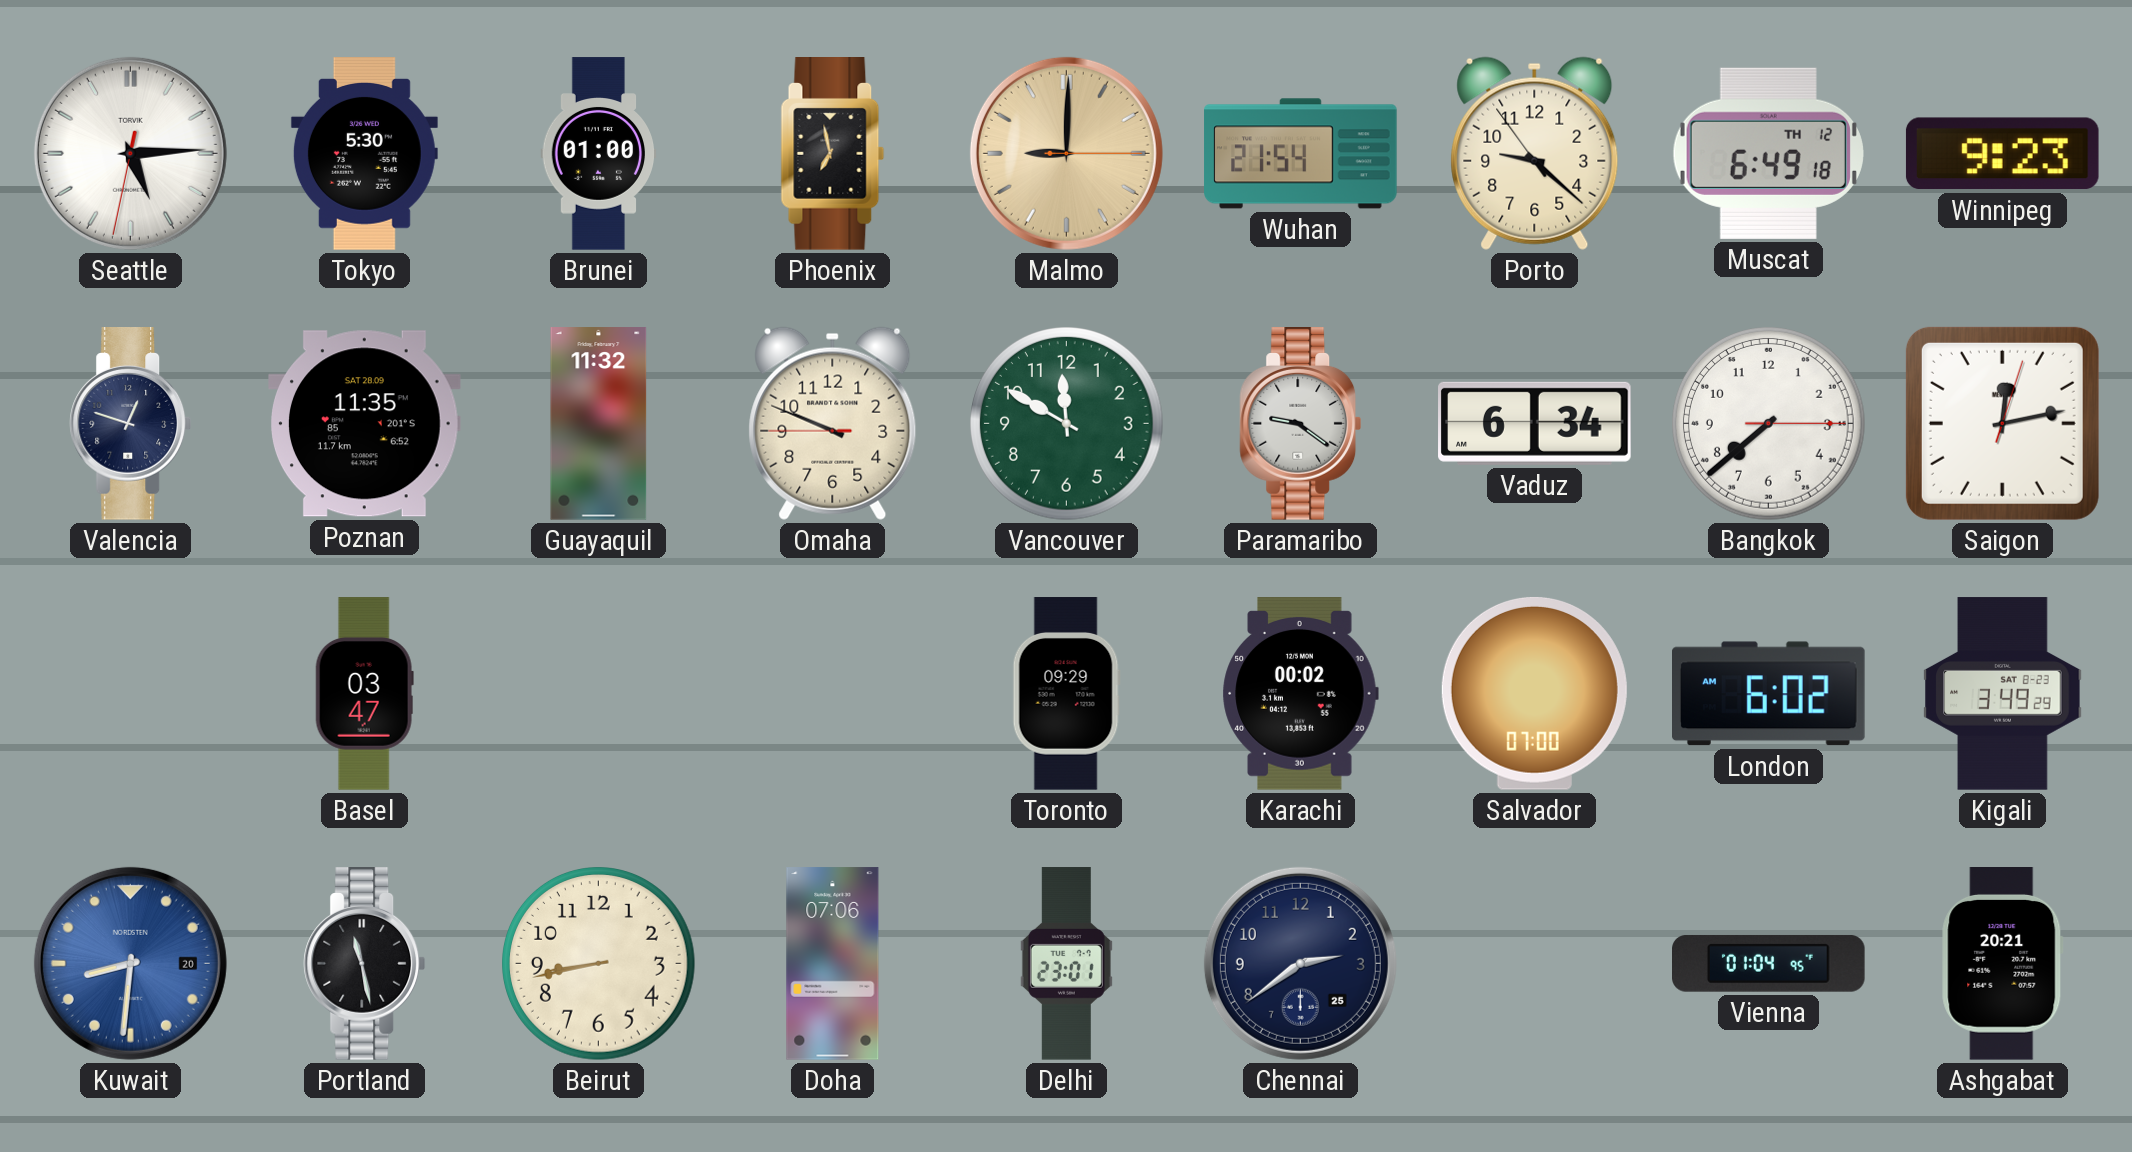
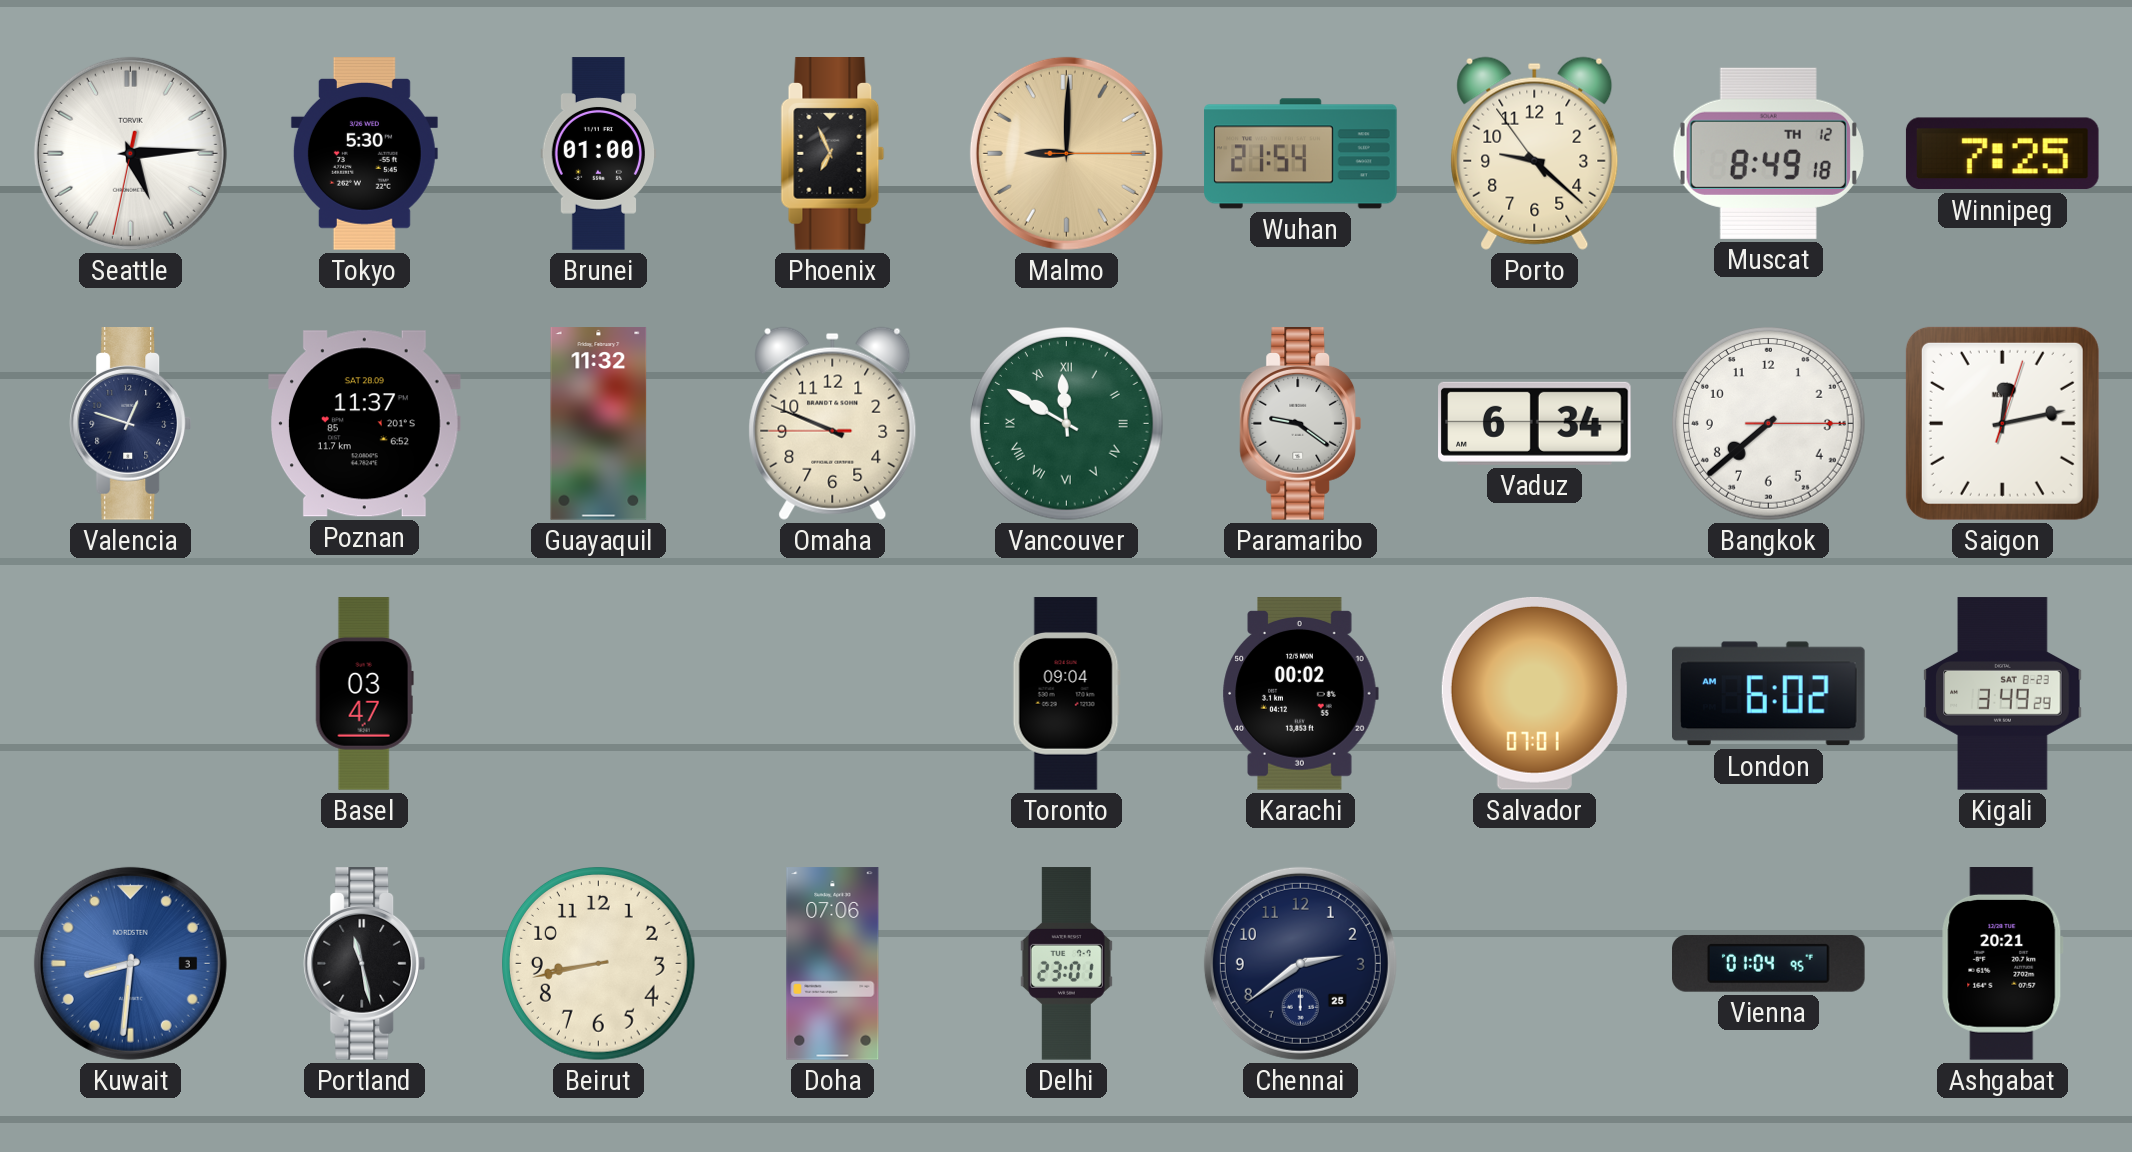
Phoenix: 6:58 -> 6:56
Muscat: 6:49 -> 8:49
Winnipeg: 9:23 -> 7:25
Poznan: 11:35 -> 11:37
Vancouver numerals: Arabic -> Roman
Toronto: 09:29 -> 09:04
Salvador: 07:00 -> 07:01
Kuwait date: 20 -> 3
